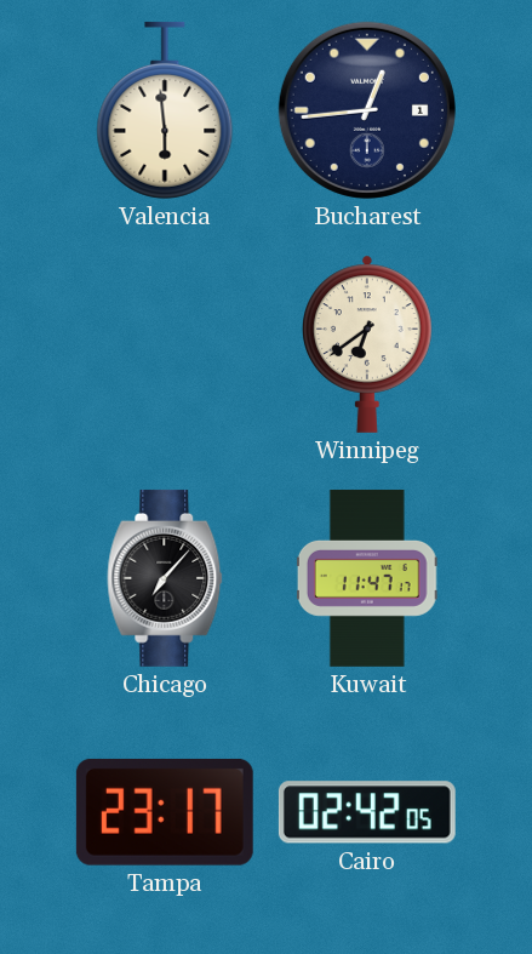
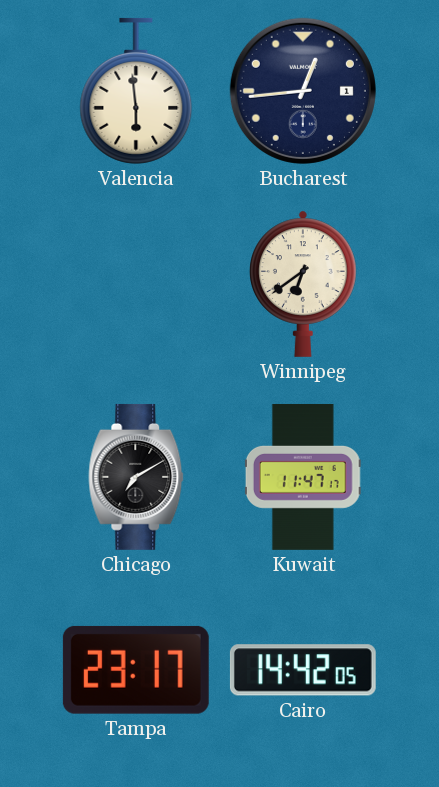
Chicago: 7:07 -> 7:10
Cairo: 02:42 -> 14:42
